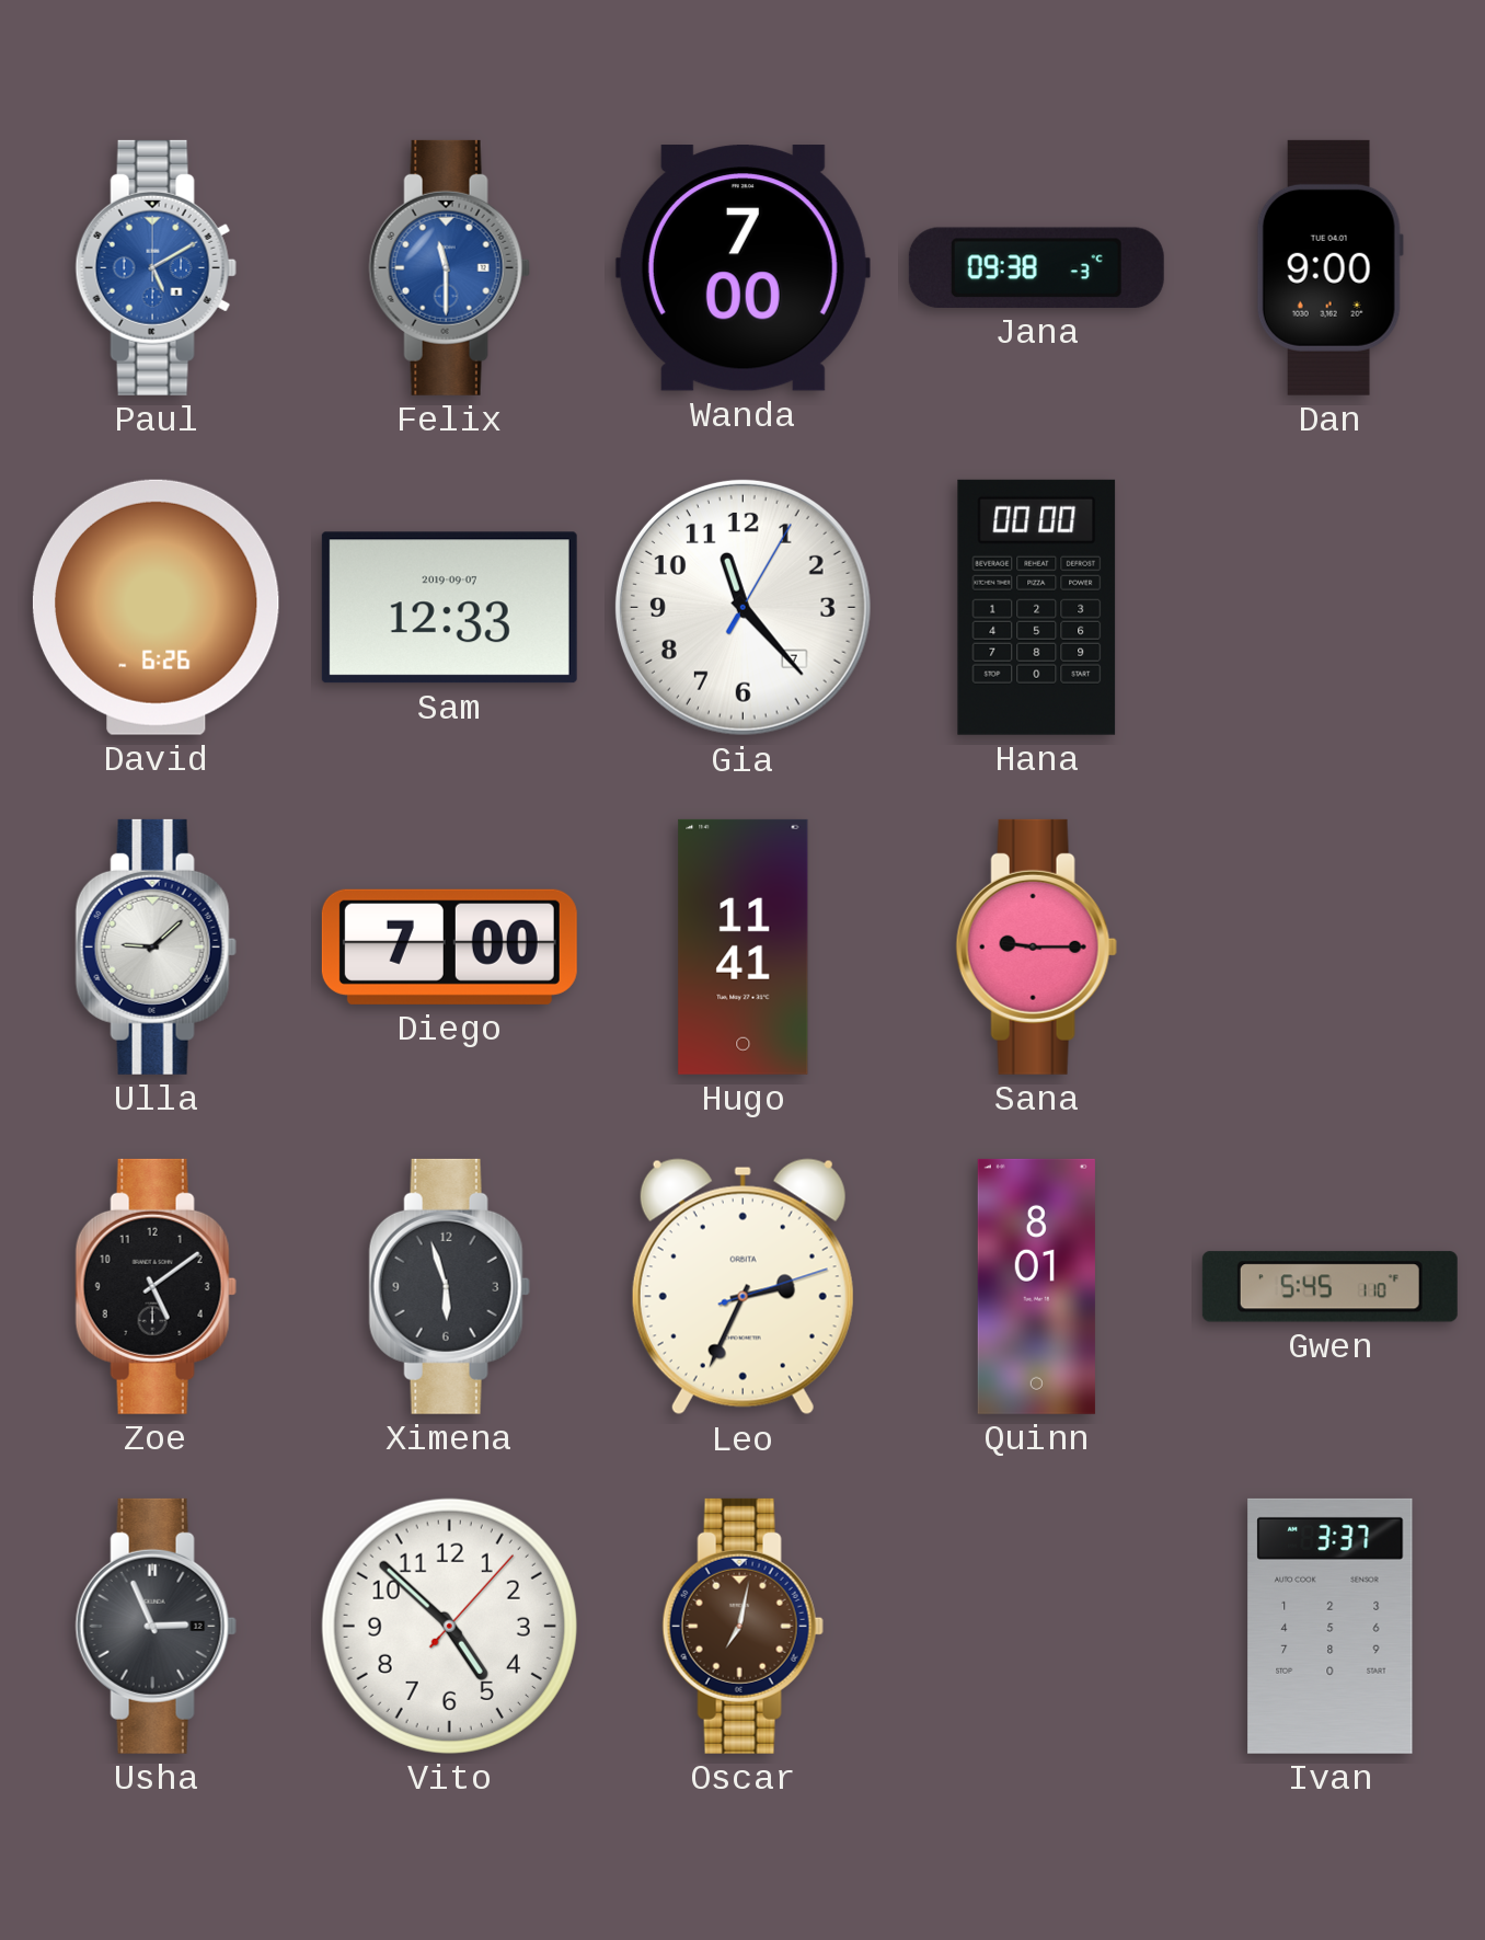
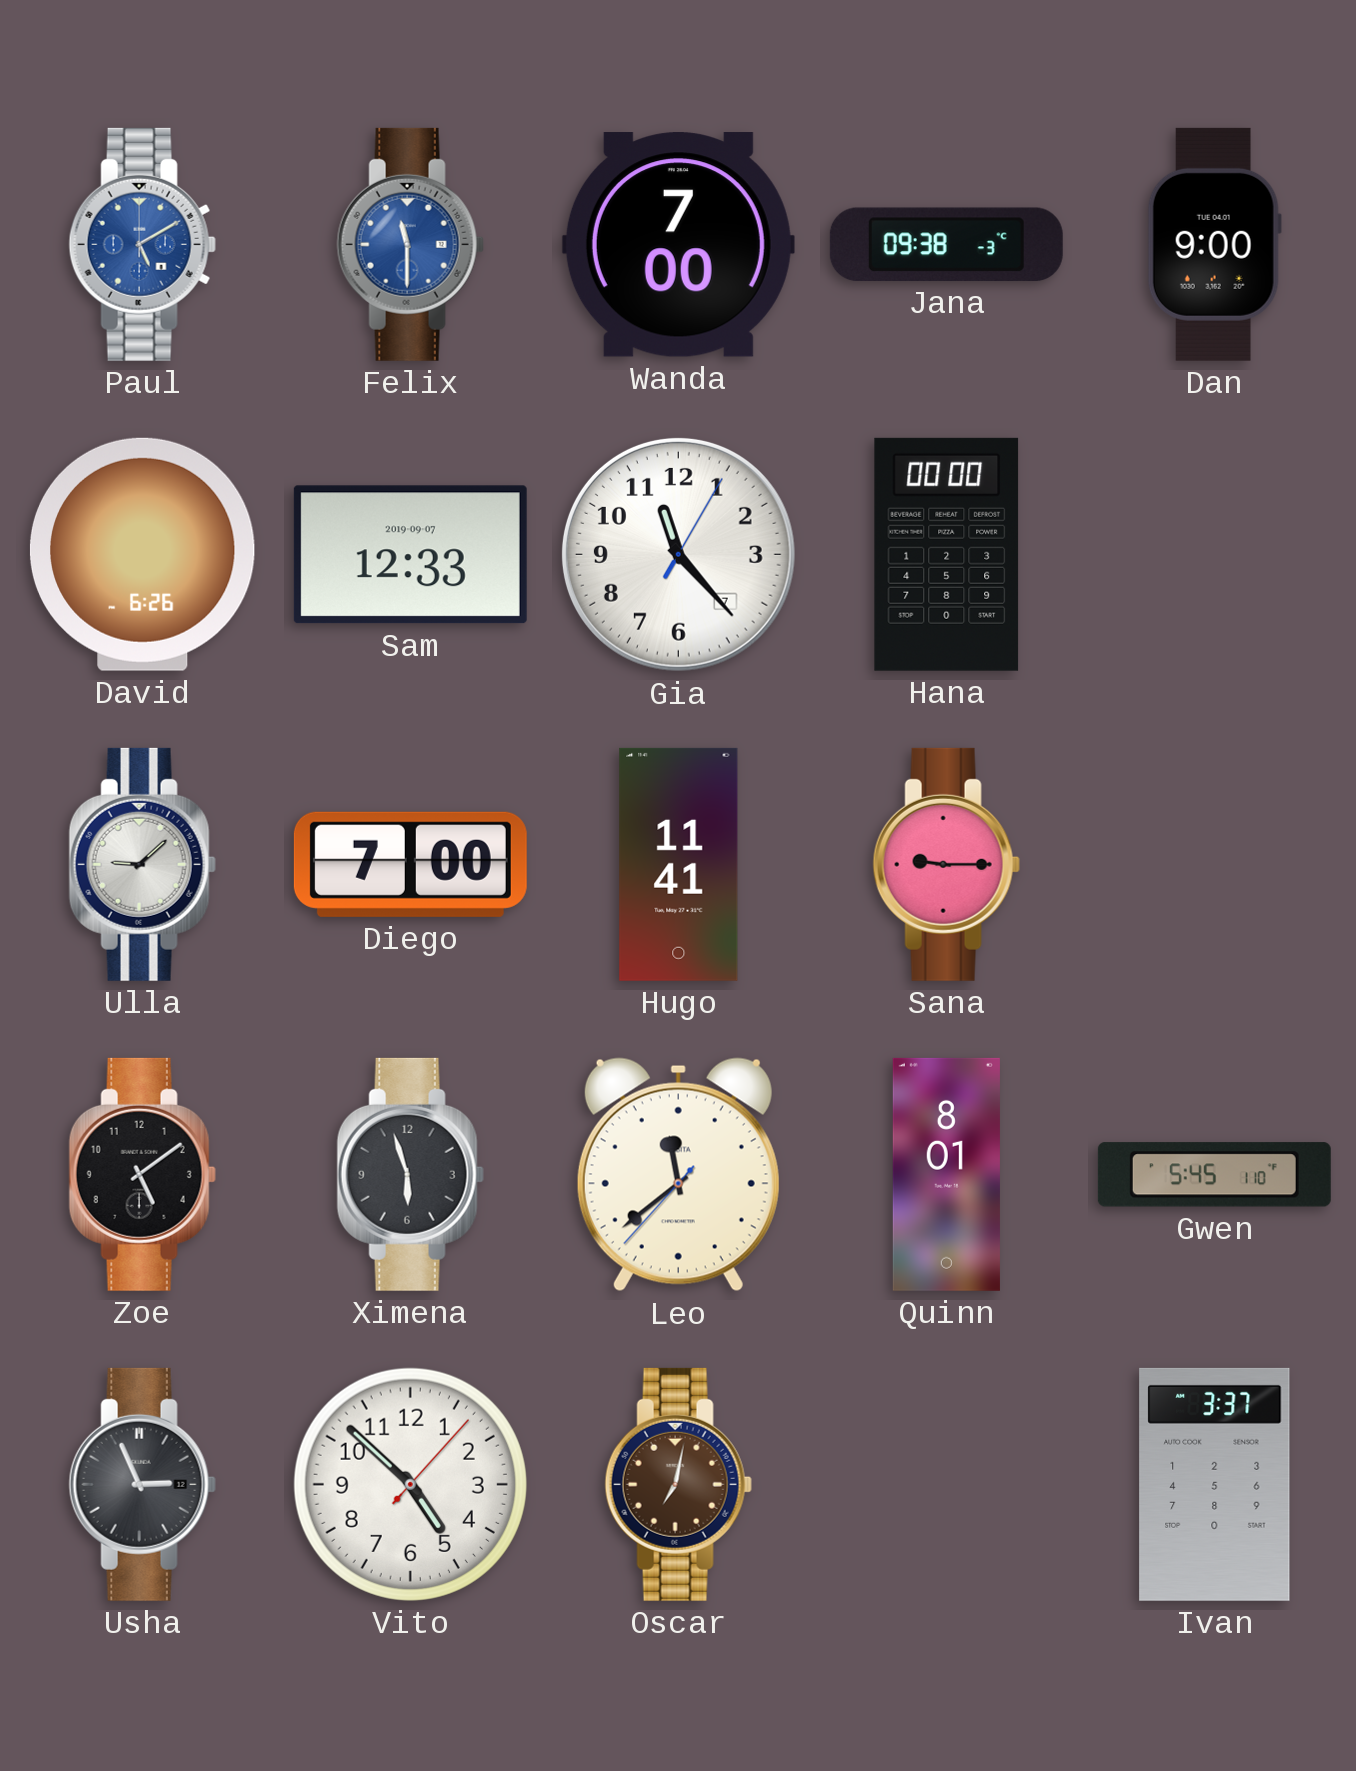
Leo: 2:34 -> 11:38
